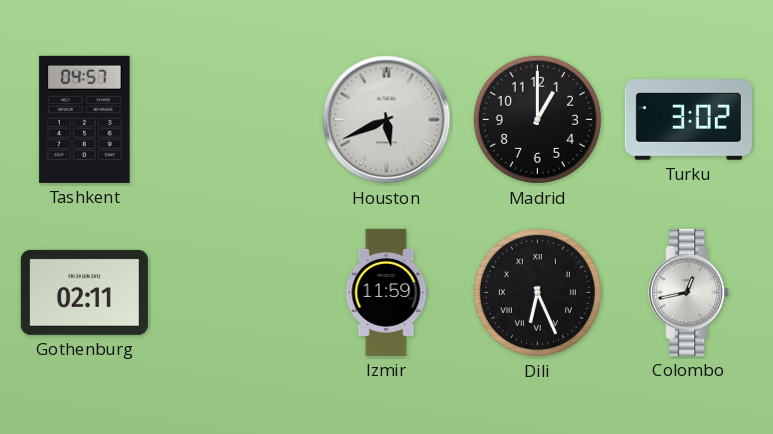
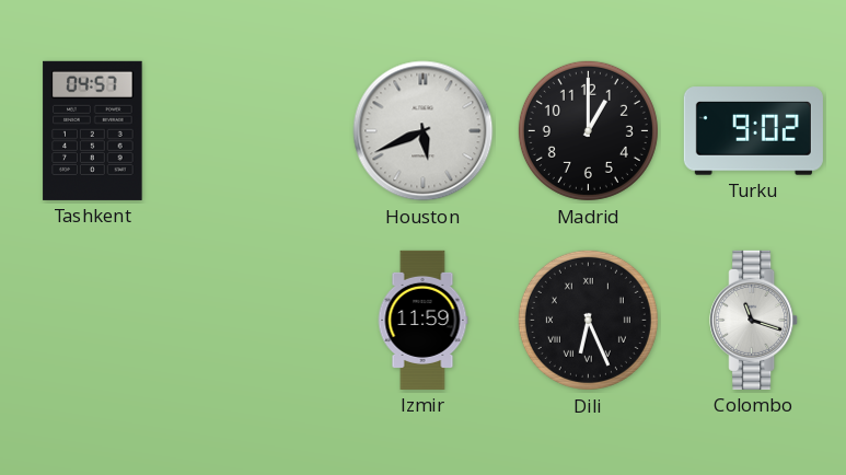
Turku: 3:02 -> 9:02
Gothenburg: 02:11 -> none
Colombo: 12:43 -> 11:18
